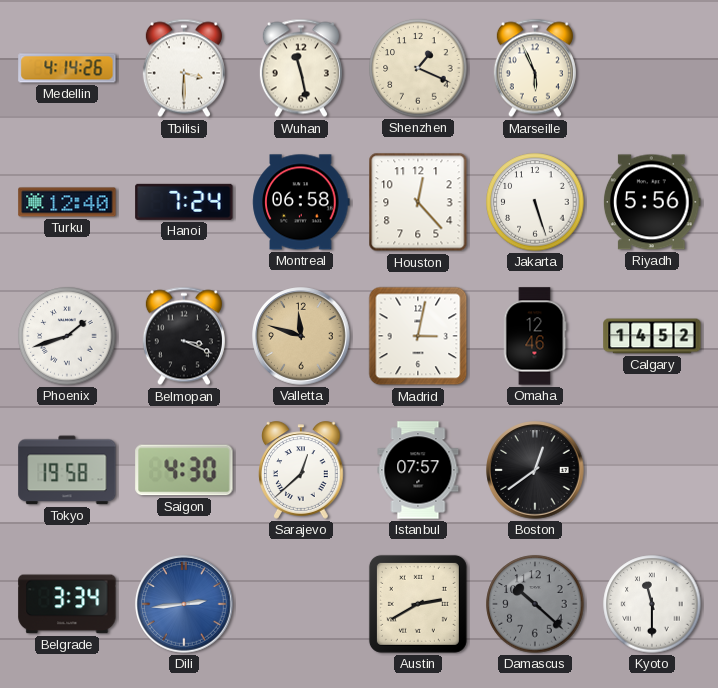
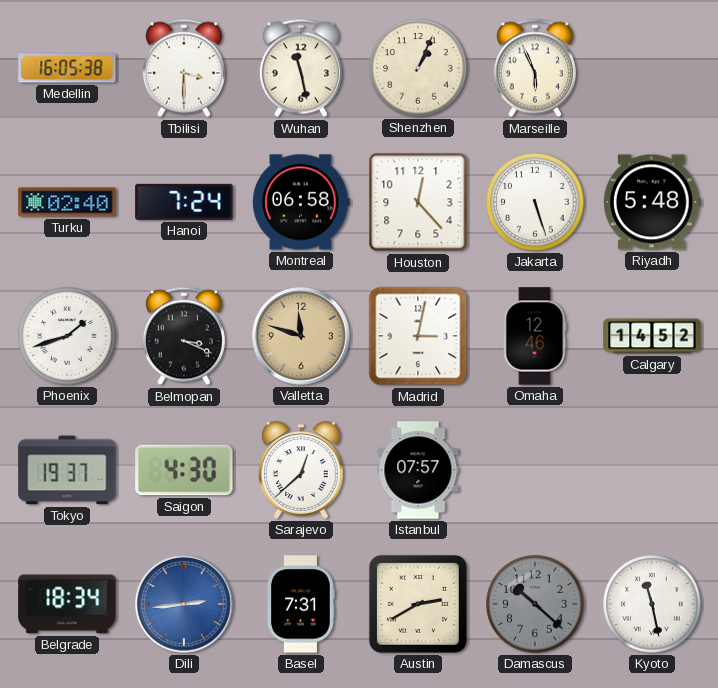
Medellin: 4:14 -> 16:05
Shenzhen: 1:19 -> 1:04
Turku: 12:40 -> 02:40
Riyadh: 5:56 -> 5:48
Tokyo: 19:58 -> 19:37
Boston: 12:39 -> none
Belgrade: 3:34 -> 18:34
Basel: none -> 7:31
Kyoto: 11:30 -> 11:28
